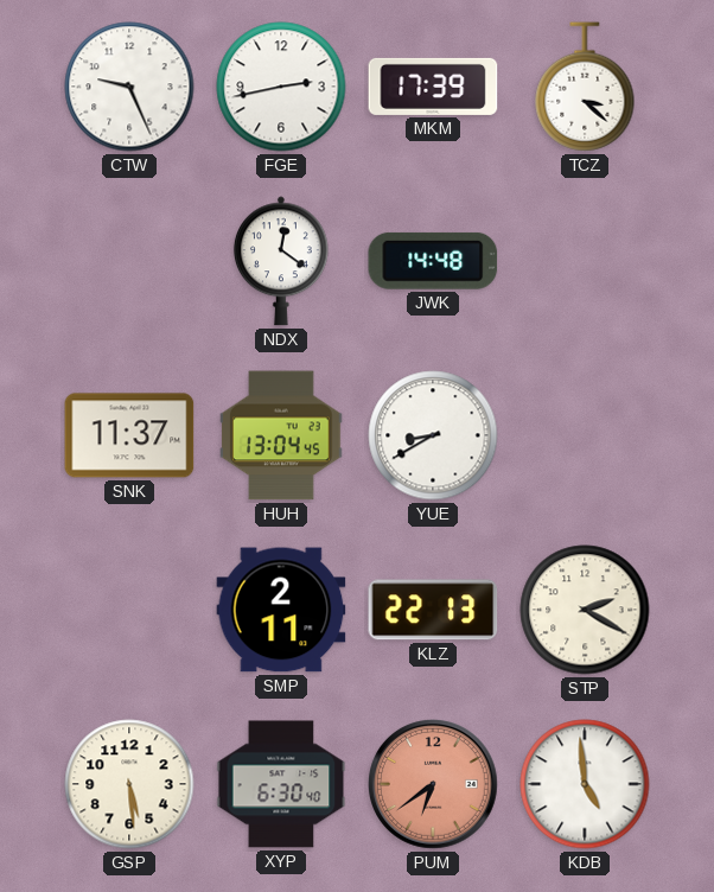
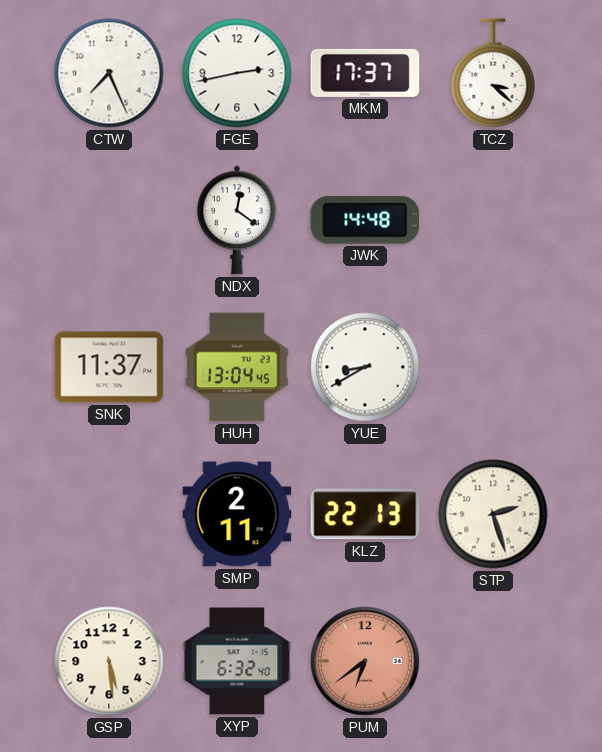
CTW: 9:26 -> 7:26
MKM: 17:39 -> 17:37
STP: 2:20 -> 2:27
XYP: 6:30 -> 6:32
KDB: 4:59 -> none
